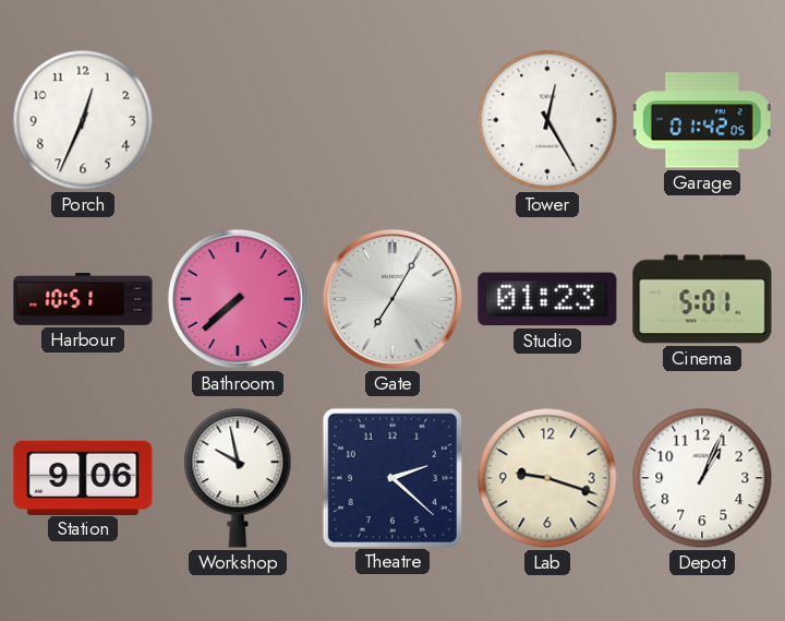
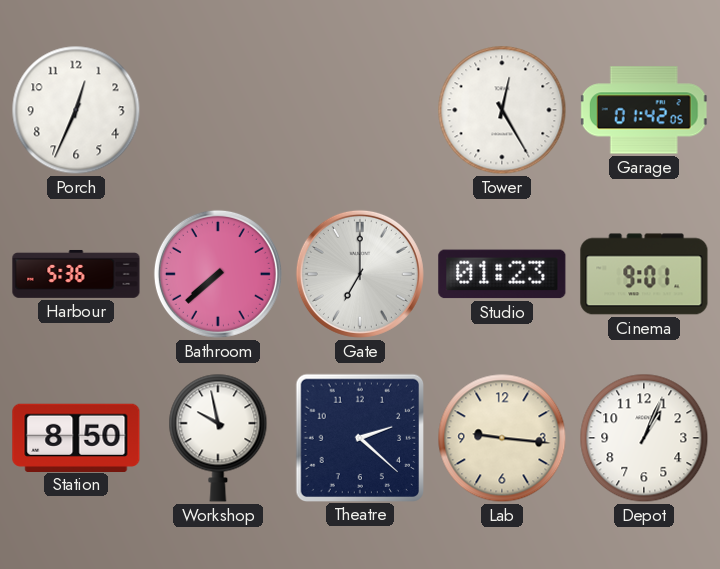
Harbour: 10:51 -> 5:36
Gate: 7:05 -> 7:00
Cinema: 5:01 -> 9:01
Station: 9:06 -> 8:50
Lab: 9:18 -> 9:16
